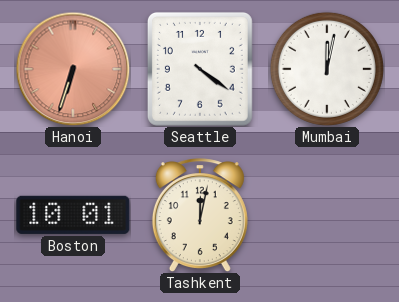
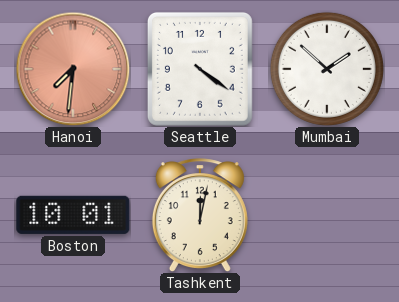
Hanoi: 6:33 -> 7:31
Mumbai: 12:02 -> 1:52
